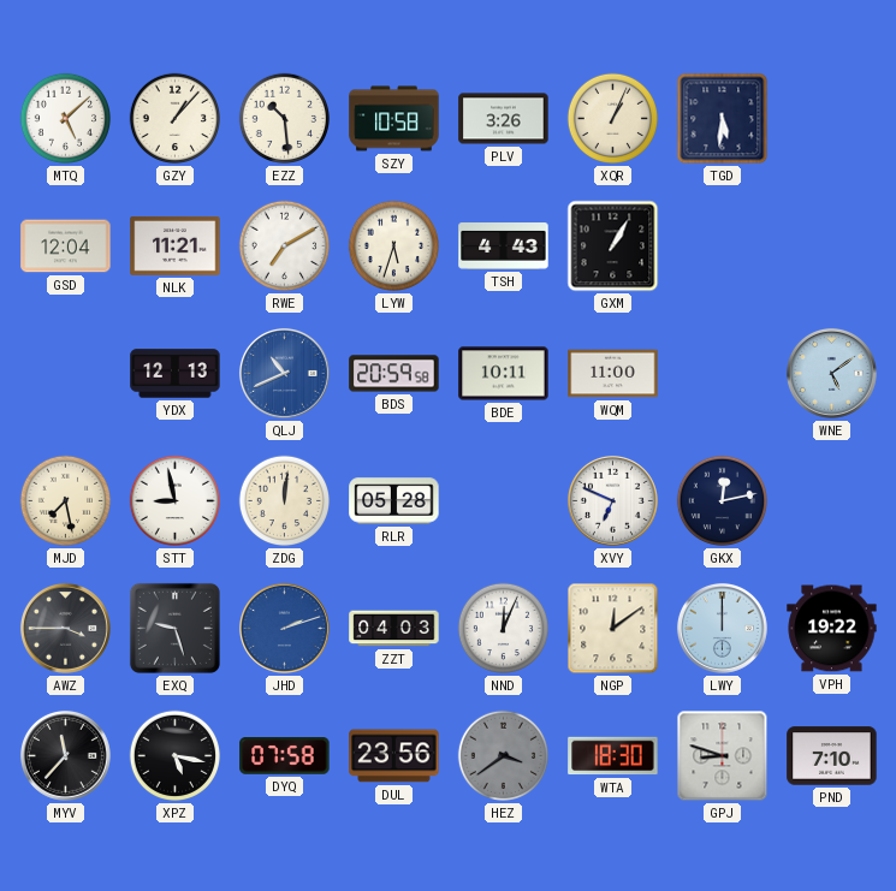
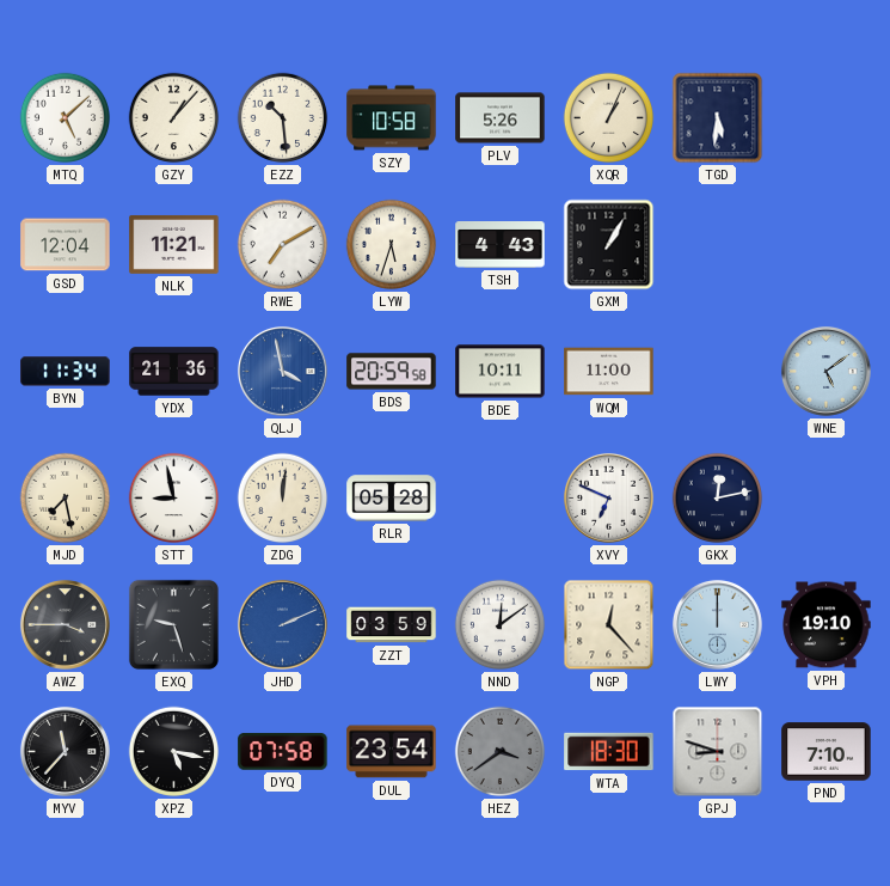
PLV: 3:26 -> 5:26
BYN: none -> 11:34
YDX: 12:13 -> 21:36
QLJ: 10:41 -> 3:58
JHD: 2:12 -> 2:11
ZZT: 04:03 -> 03:59
NND: 12:04 -> 12:09
NGP: 12:09 -> 12:23
VPH: 19:22 -> 19:10
DUL: 23:56 -> 23:54
